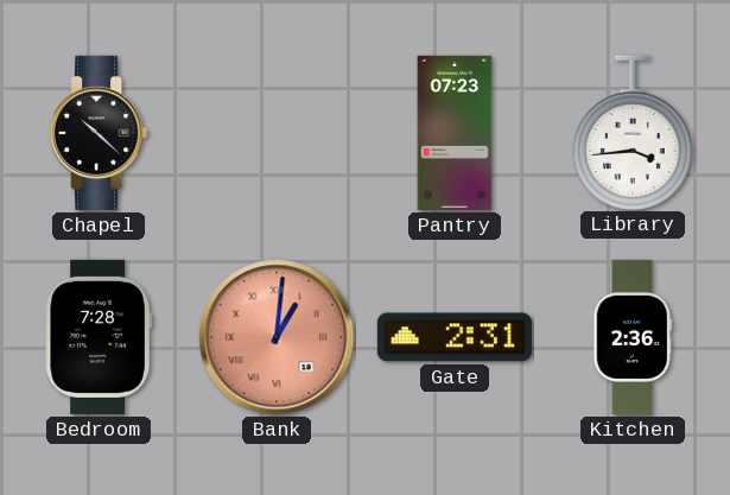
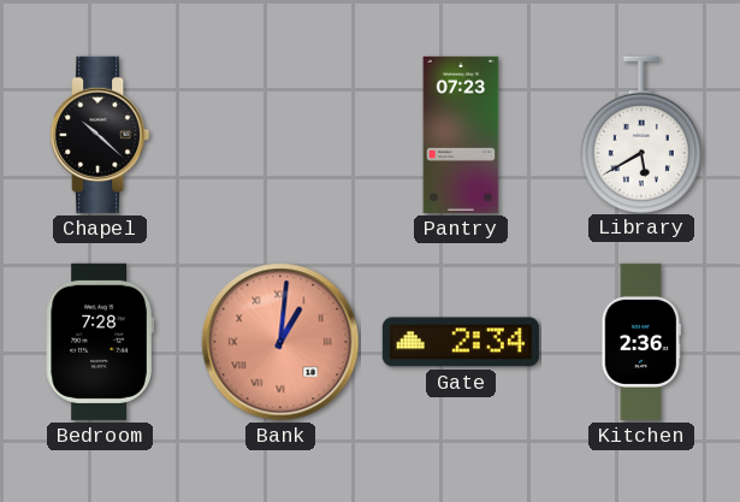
Library: 3:44 -> 5:40
Gate: 2:31 -> 2:34
